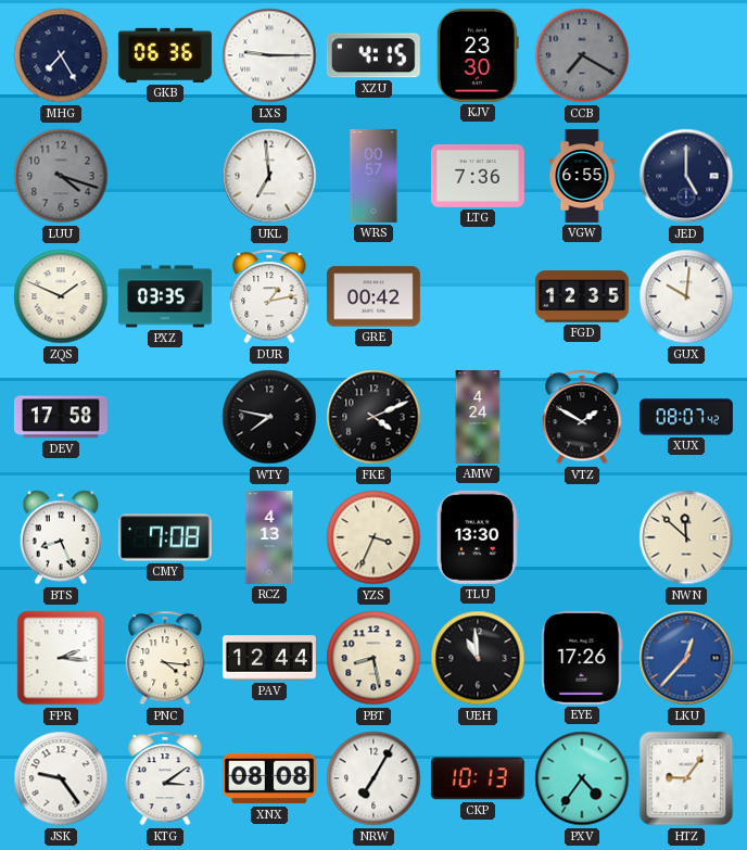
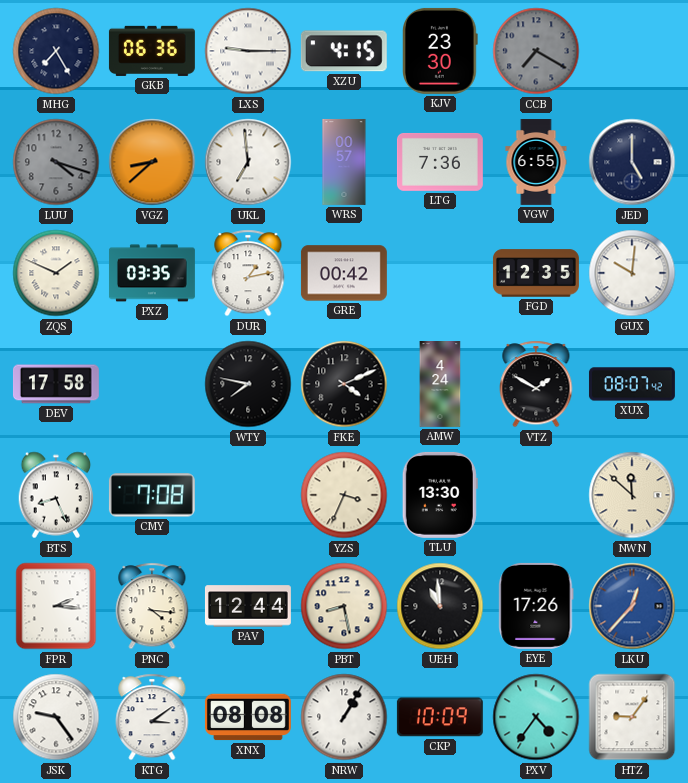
VGZ: none -> 8:38
RCZ: 4:13 -> none
NRW: 7:05 -> 1:05
CKP: 10:13 -> 10:09
